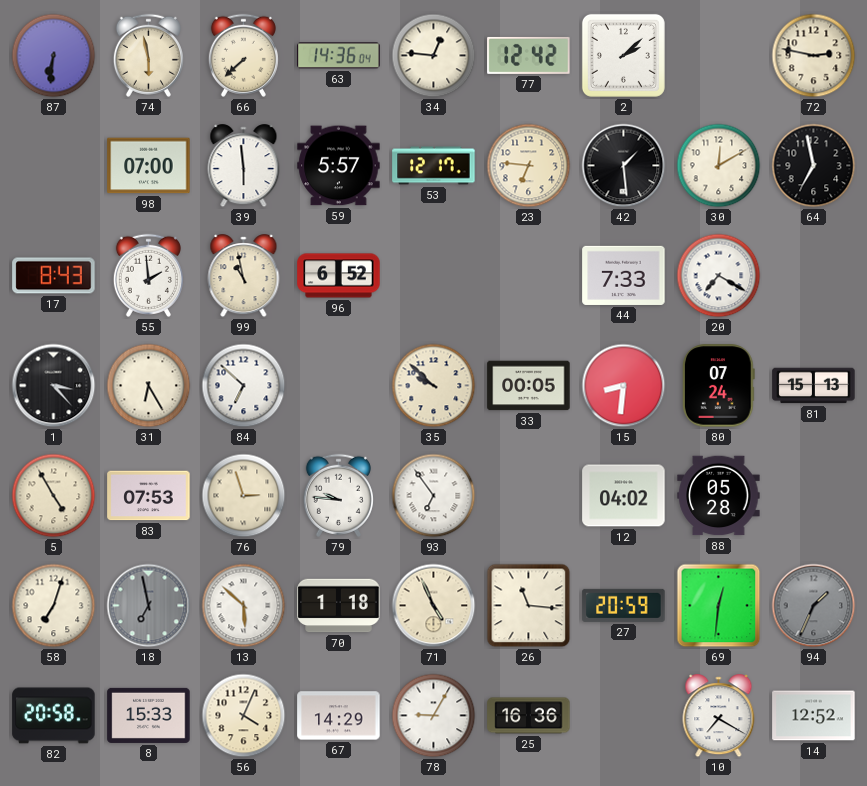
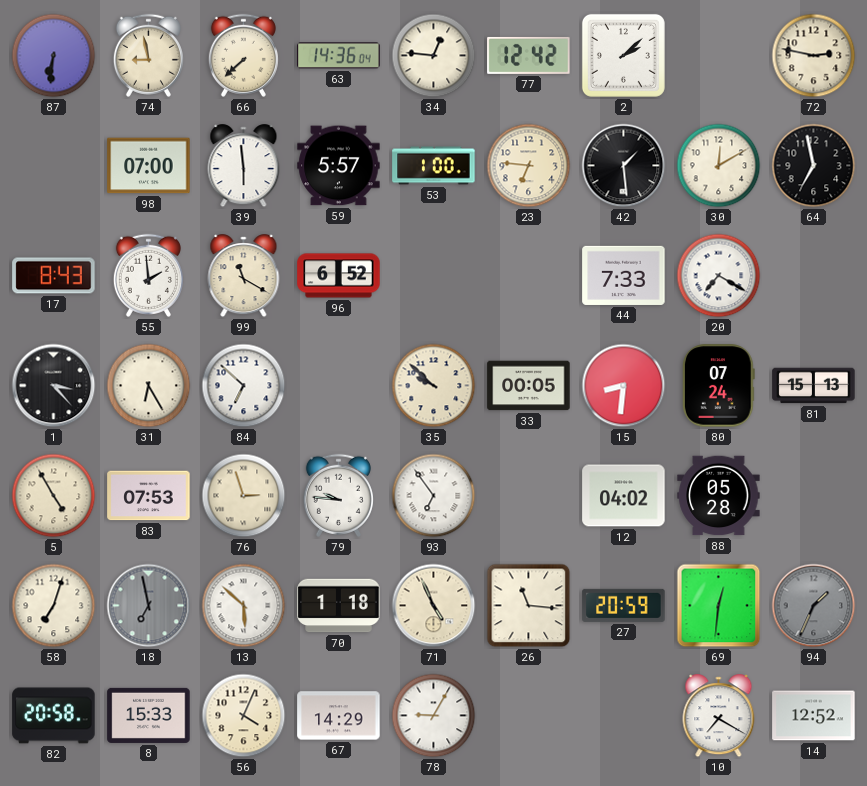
74: 5:58 -> 8:58
53: 12:17 -> 1:00
99: 10:58 -> 11:20
25: 16:36 -> none
